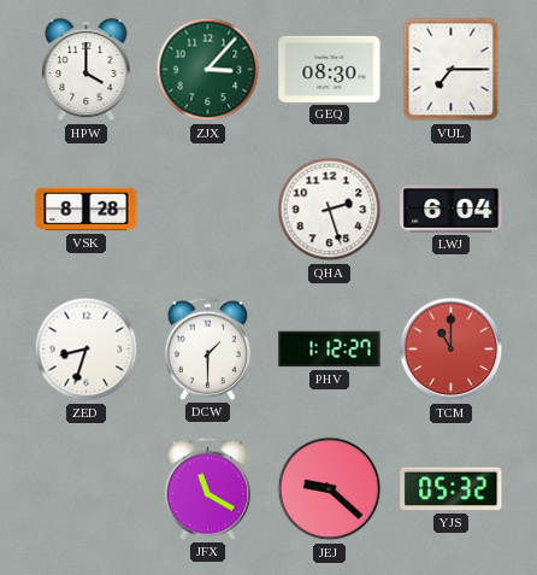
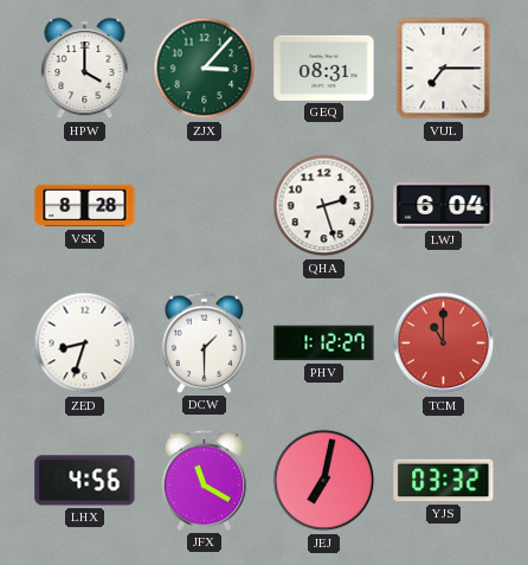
GEQ: 08:30 -> 08:31
LHX: none -> 4:56
JEJ: 9:22 -> 7:02
YJS: 05:32 -> 03:32
